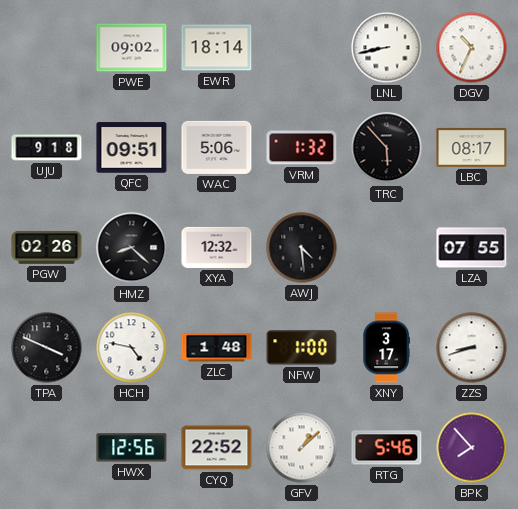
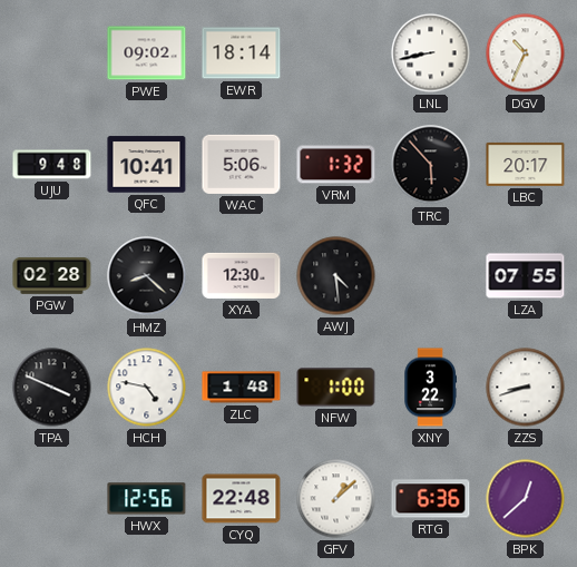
UJU: 9:18 -> 9:48
QFC: 09:51 -> 10:41
LBC: 08:17 -> 20:17
PGW: 02:26 -> 02:28
XYA: 12:32 -> 12:30
XNY: 3:17 -> 3:22
CYQ: 22:52 -> 22:48
RTG: 5:46 -> 6:36
BPK: 7:53 -> 12:38
